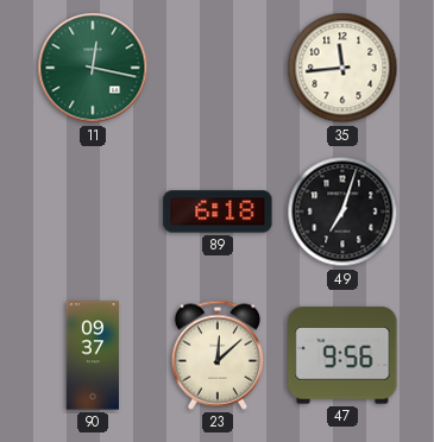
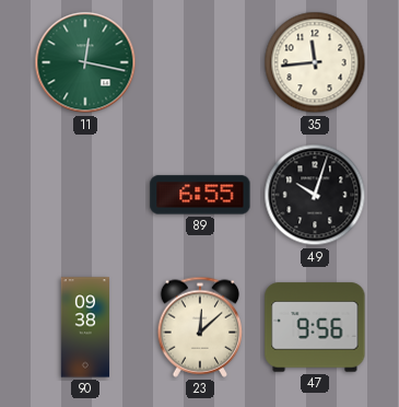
89: 6:18 -> 6:55
49: 7:03 -> 10:03
90: 09:37 -> 09:38
